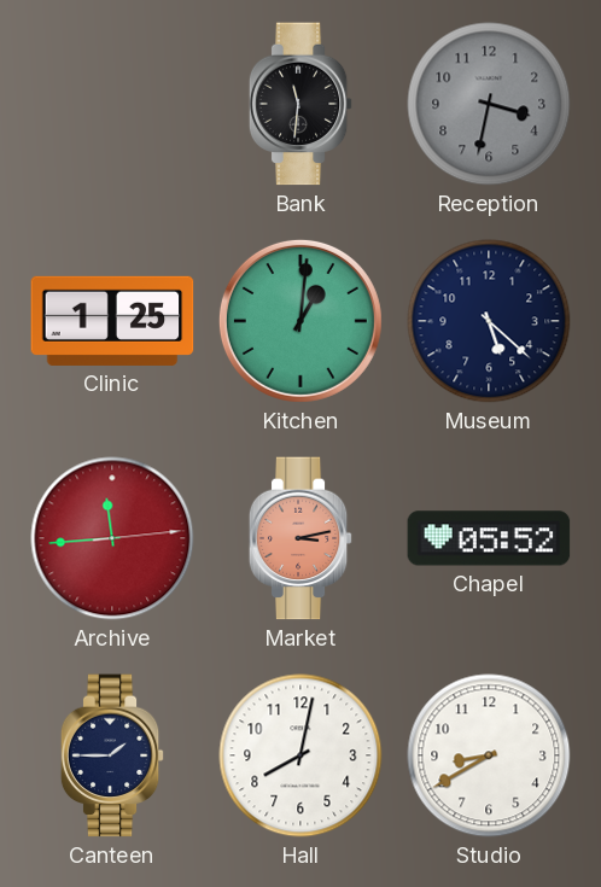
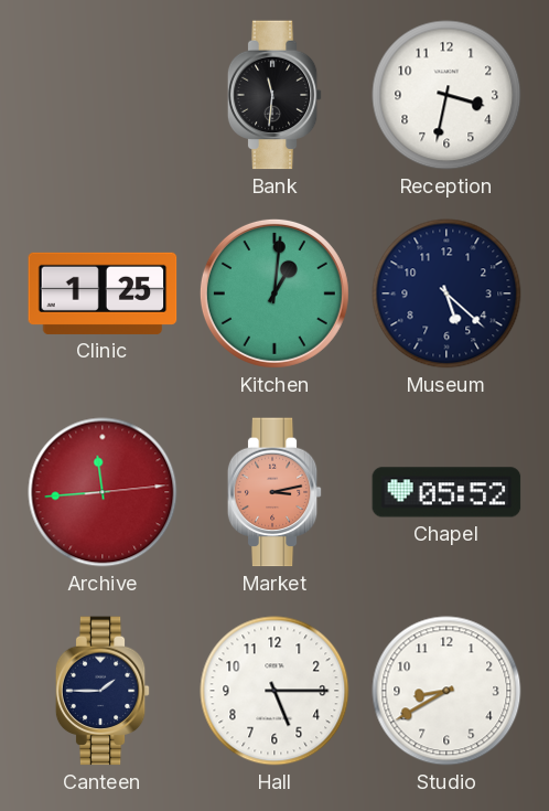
Reception dial: grey -> white
Hall: 8:02 -> 5:15
